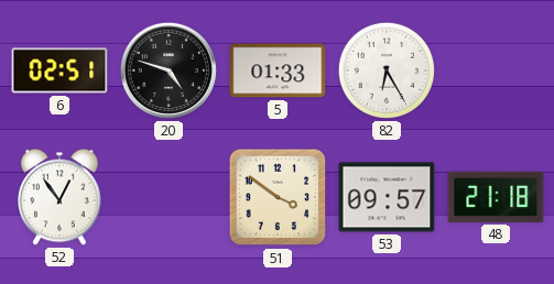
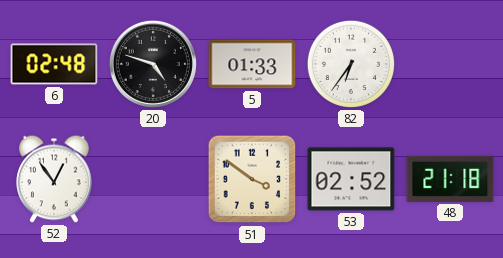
6: 02:51 -> 02:48
82: 6:25 -> 6:36
53: 09:57 -> 02:52
